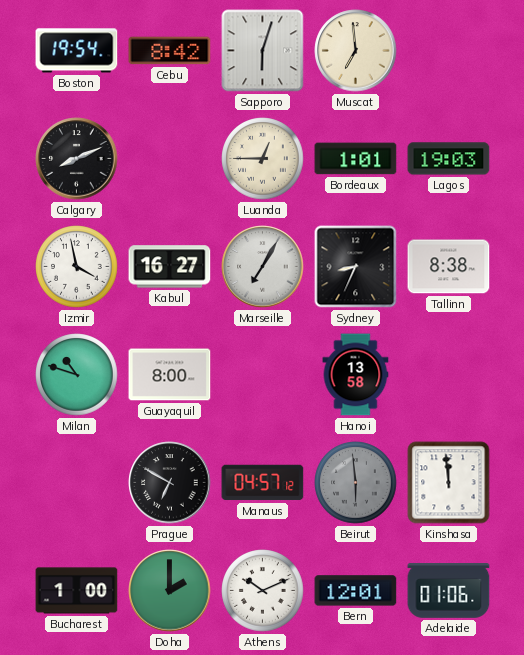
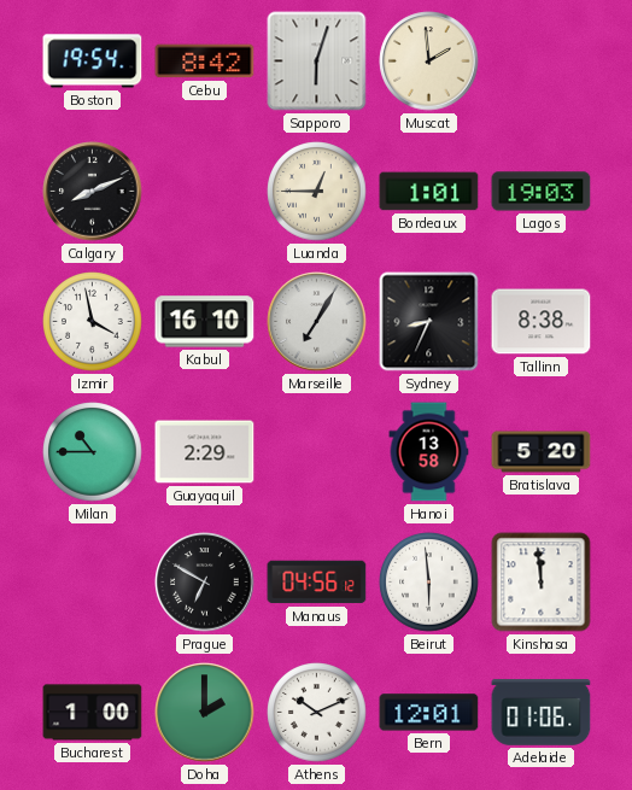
Muscat: 6:59 -> 1:59
Kabul: 16:27 -> 16:10
Milan: 10:48 -> 10:45
Guayaquil: 8:00 -> 2:29
Bratislava: none -> 5:20
Manaus: 04:57 -> 04:56
Beirut dial: grey -> white
